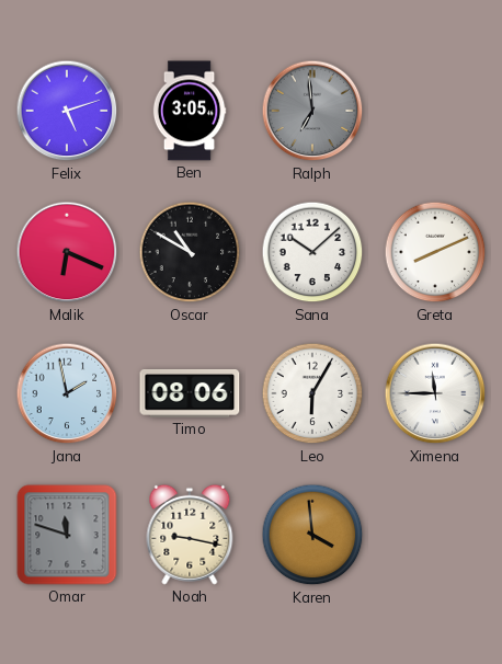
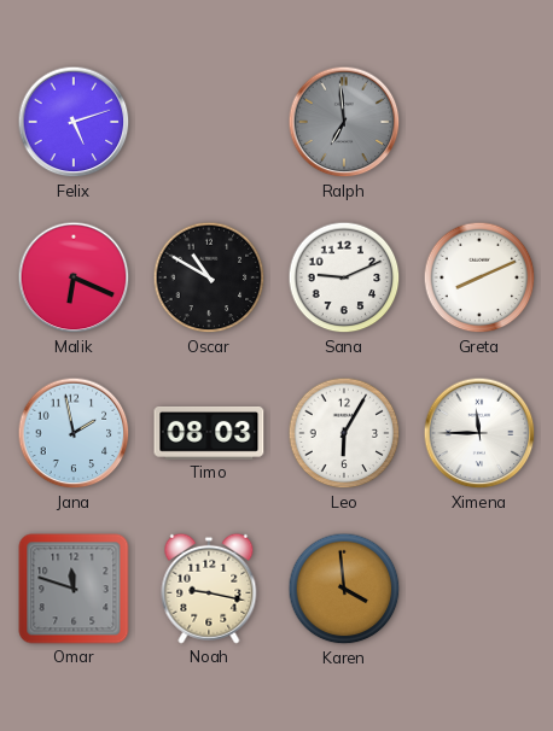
Ben: 3:05 -> none
Sana: 10:08 -> 9:11
Timo: 08:06 -> 08:03
